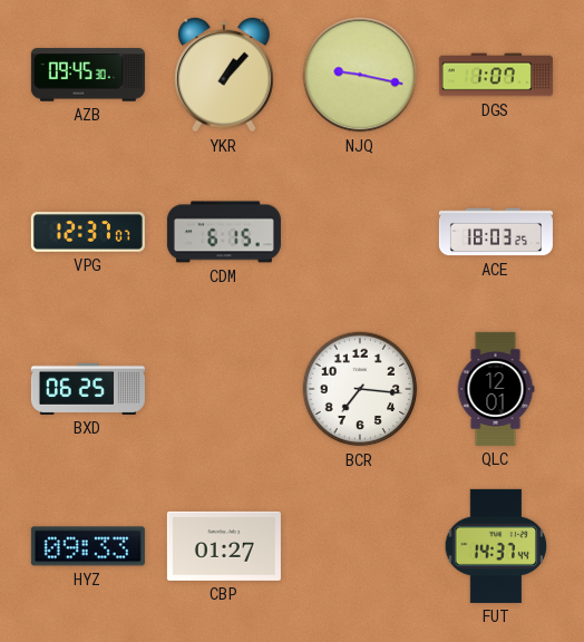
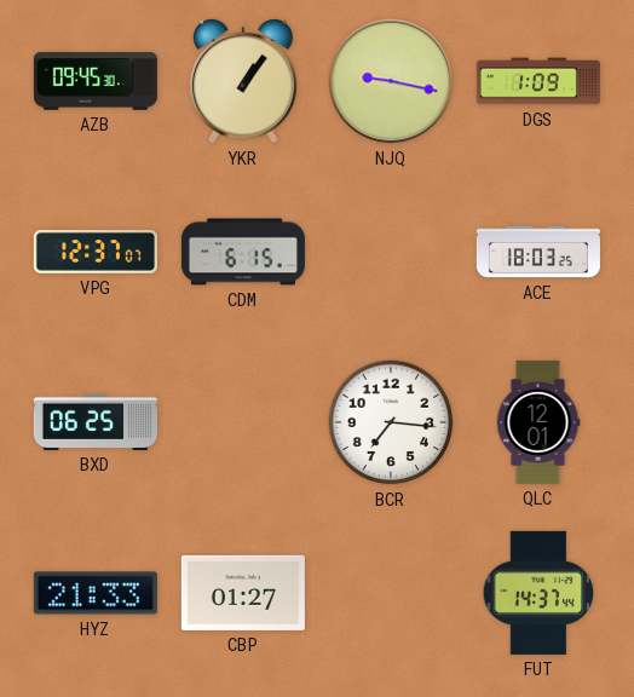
YKR: 1:07 -> 1:06
DGS: 1:07 -> 1:09
HYZ: 09:33 -> 21:33
